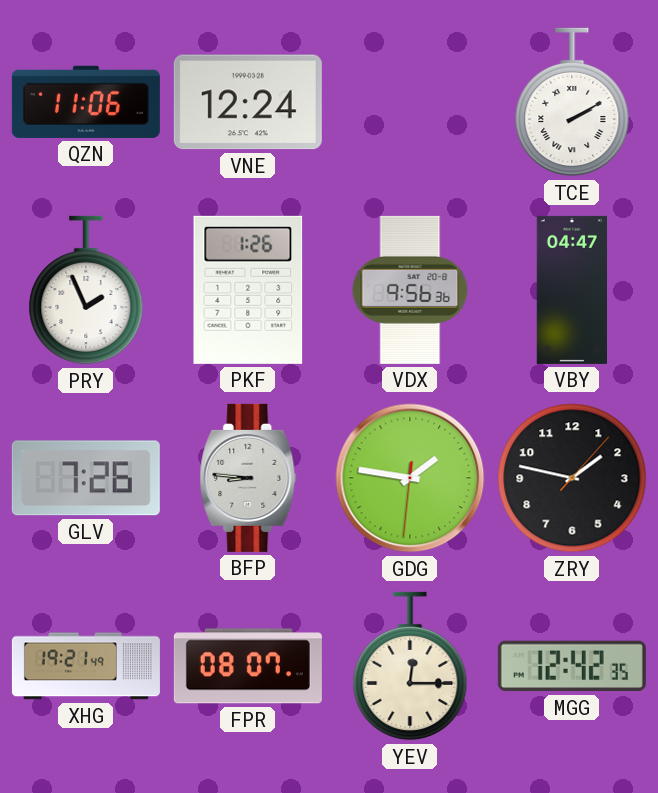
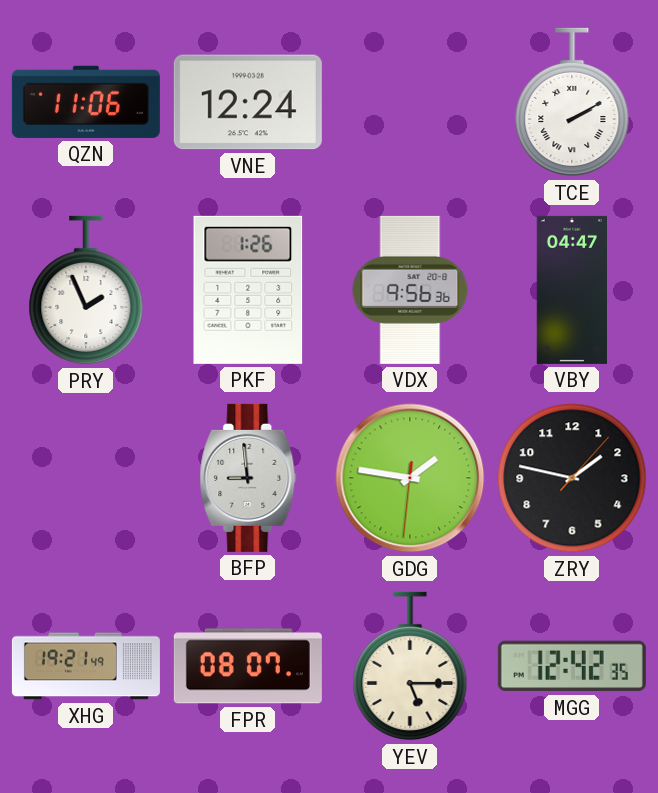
GLV: 7:26 -> none
BFP: 8:46 -> 8:59
YEV: 12:15 -> 5:15
